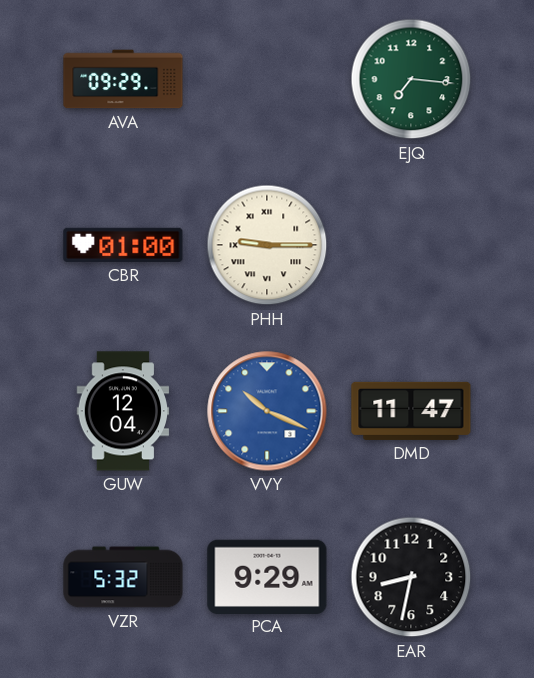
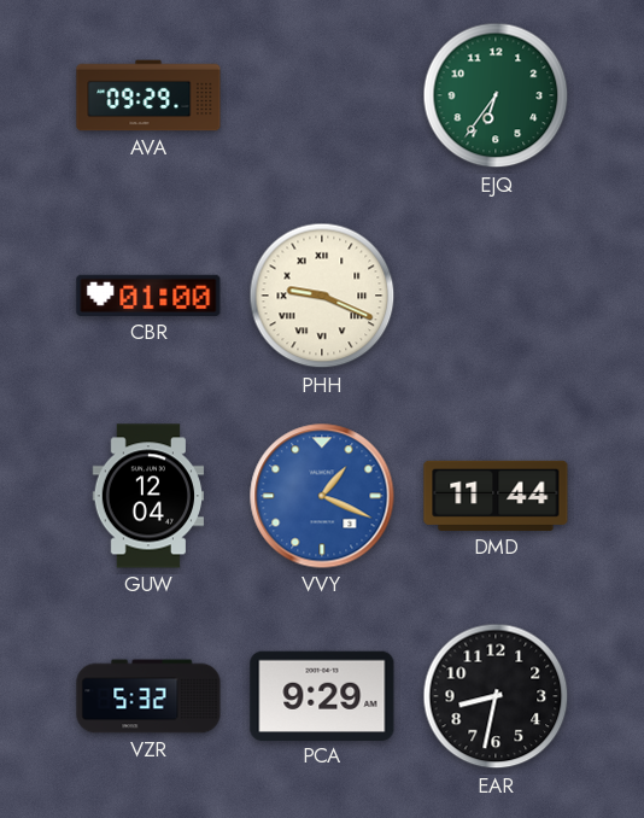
EJQ: 7:16 -> 6:36
PHH: 9:15 -> 9:19
VVY: 10:19 -> 1:19
DMD: 11:47 -> 11:44
